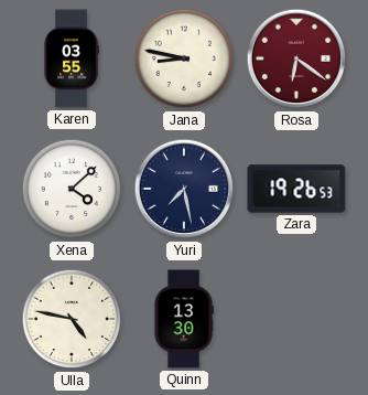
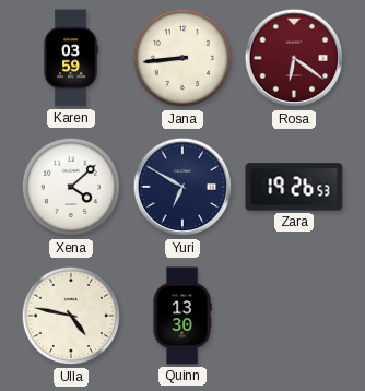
Karen: 03:55 -> 03:59
Jana: 8:47 -> 8:44
Yuri: 7:28 -> 6:50
